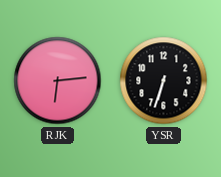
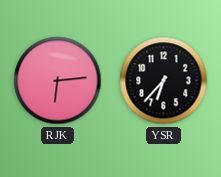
YSR: 6:33 -> 6:37
